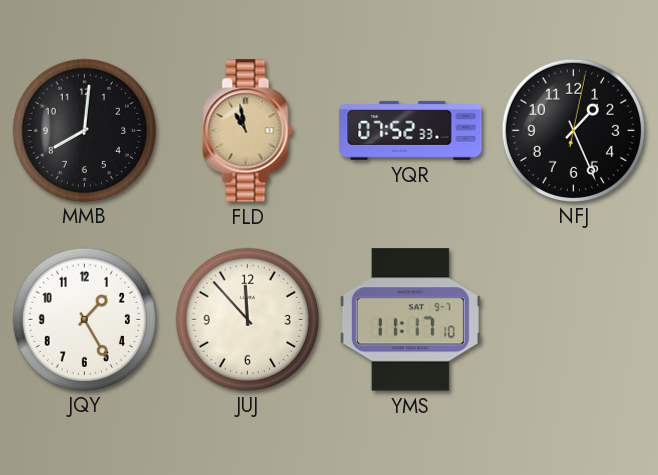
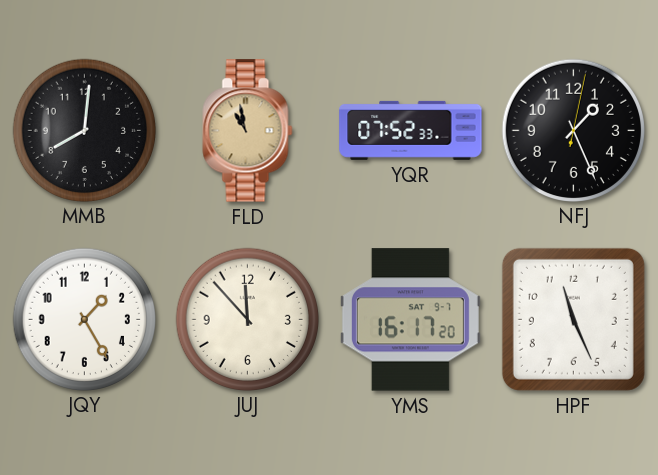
YMS: 11:17 -> 16:17
HPF: none -> 11:26
